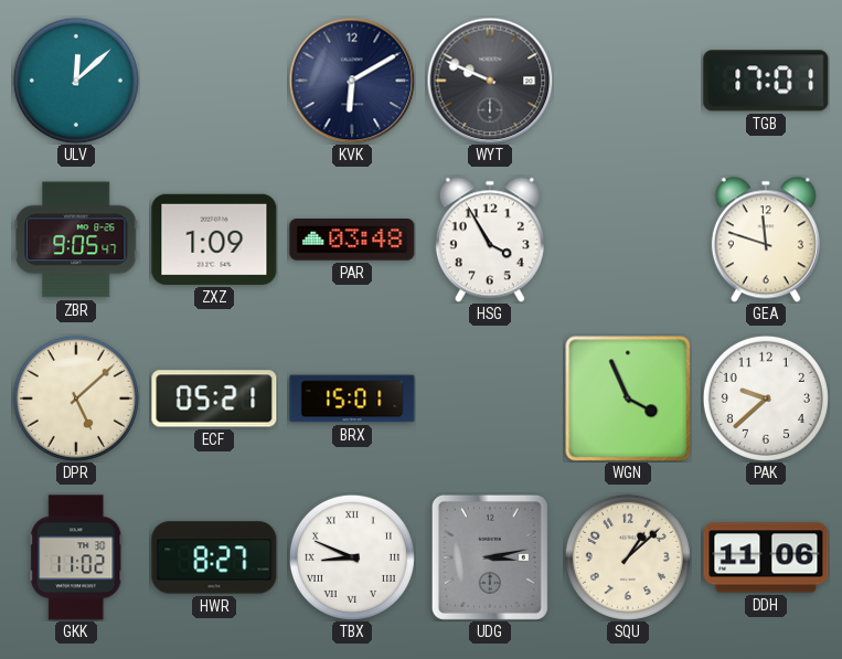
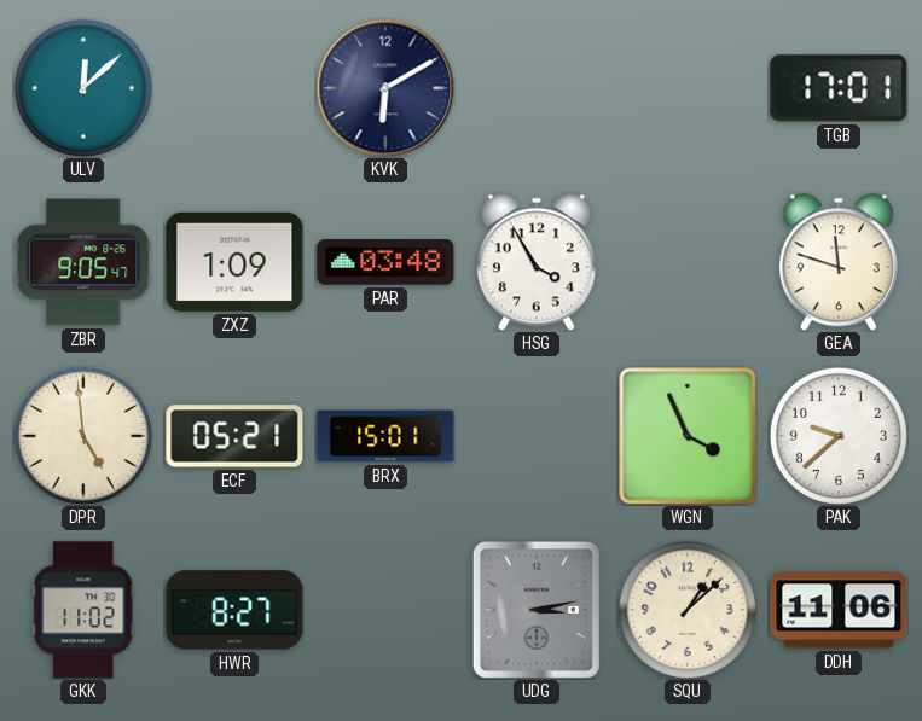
WYT: 9:49 -> none
DPR: 5:08 -> 4:59
TBX: 8:49 -> none
